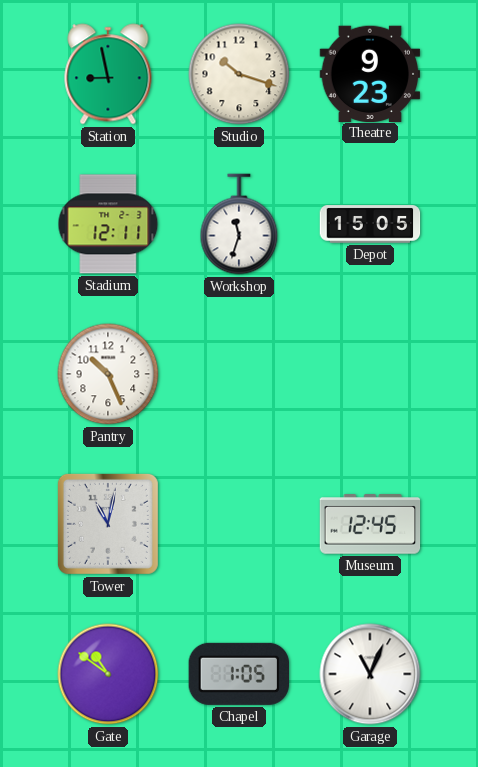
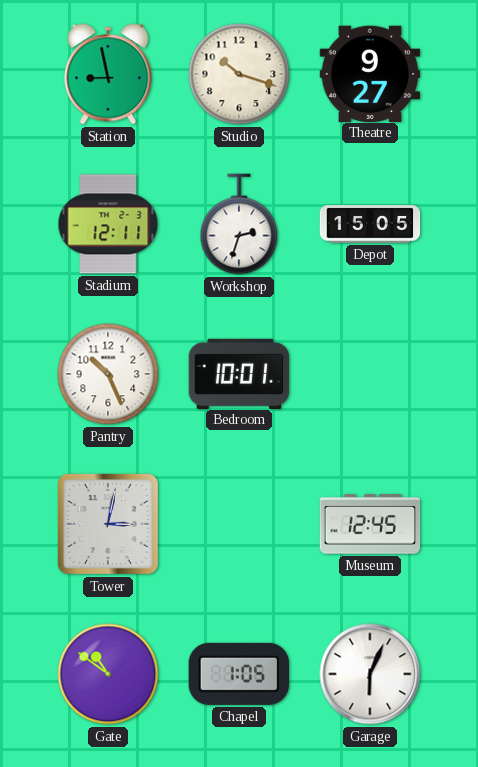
Theatre: 9:23 -> 9:27
Workshop: 11:33 -> 2:33
Bedroom: none -> 10:01
Tower: 11:02 -> 3:02
Garage: 11:04 -> 6:04
